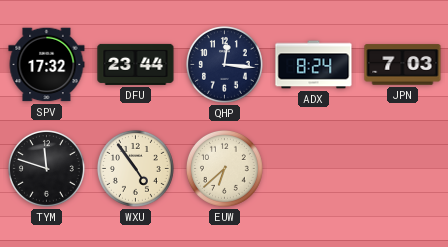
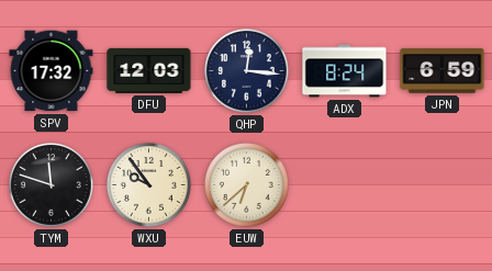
DFU: 23:44 -> 12:03
JPN: 7:03 -> 6:59
WXU: 4:54 -> 9:54
